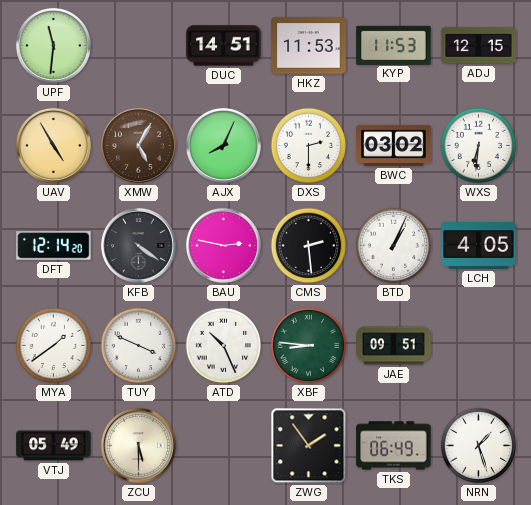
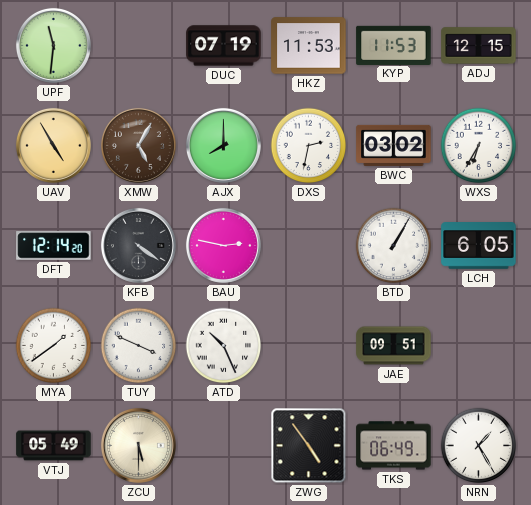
DUC: 14:51 -> 07:19
AJX: 8:04 -> 8:00
DXS: 2:30 -> 2:32
WXS: 6:31 -> 6:35
CMS: 2:29 -> none
BTD: 1:04 -> 1:05
LCH: 4:05 -> 6:05
XBF: 8:46 -> none
ZWG: 1:54 -> 4:54
NRN: 1:27 -> 1:25
